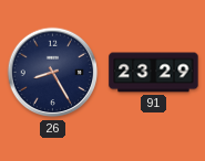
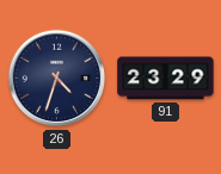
26: 8:25 -> 4:33
